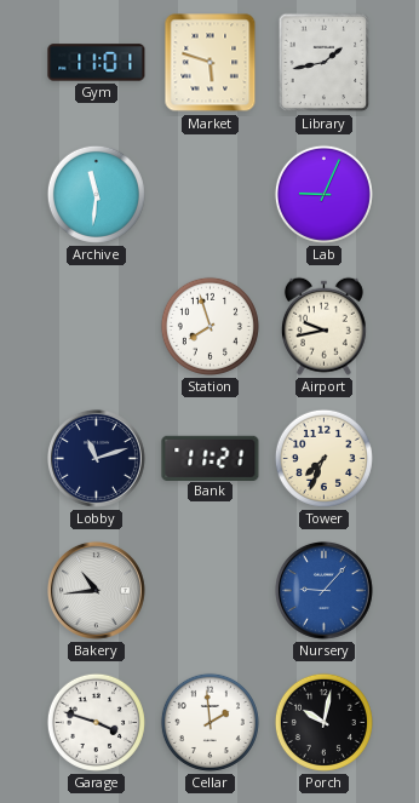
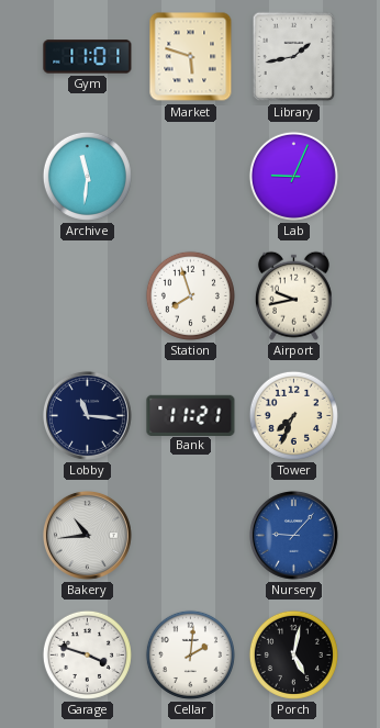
Lobby: 11:12 -> 11:16
Cellar: 1:59 -> 2:01
Porch: 10:02 -> 5:02
